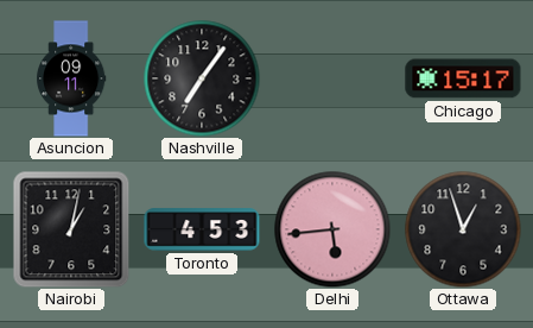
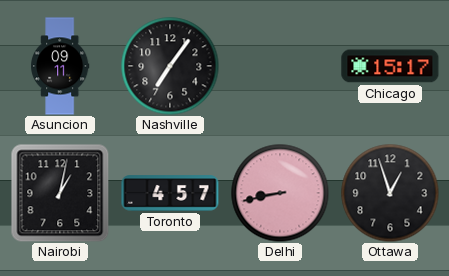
Toronto: 4:53 -> 4:57
Delhi: 5:44 -> 8:43
